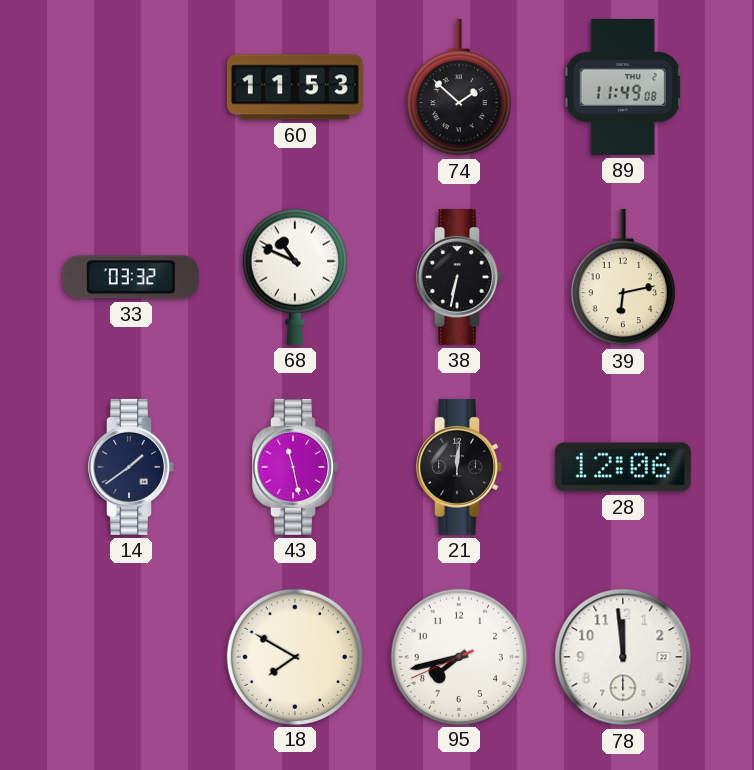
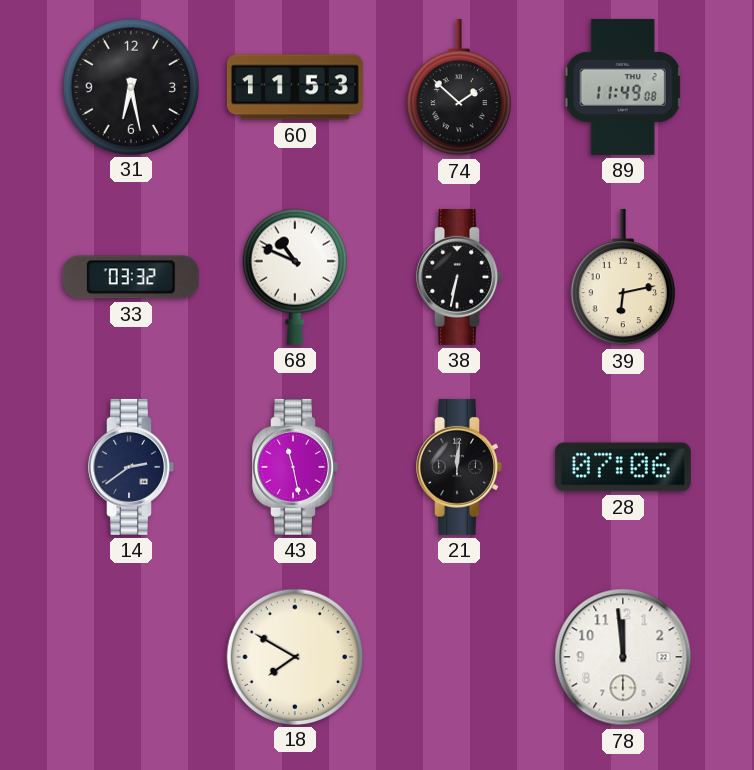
31: none -> 6:28
14: 1:39 -> 2:39
28: 12:06 -> 07:06
95: 7:42 -> none
